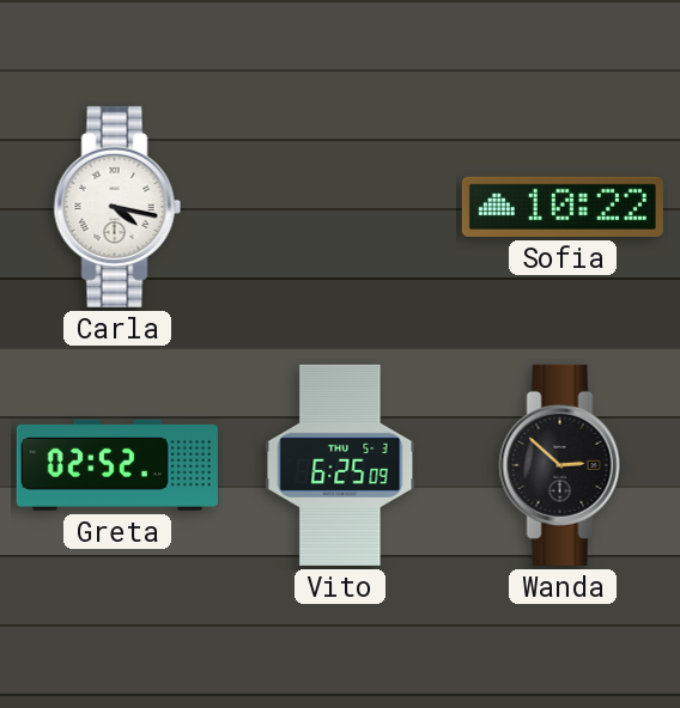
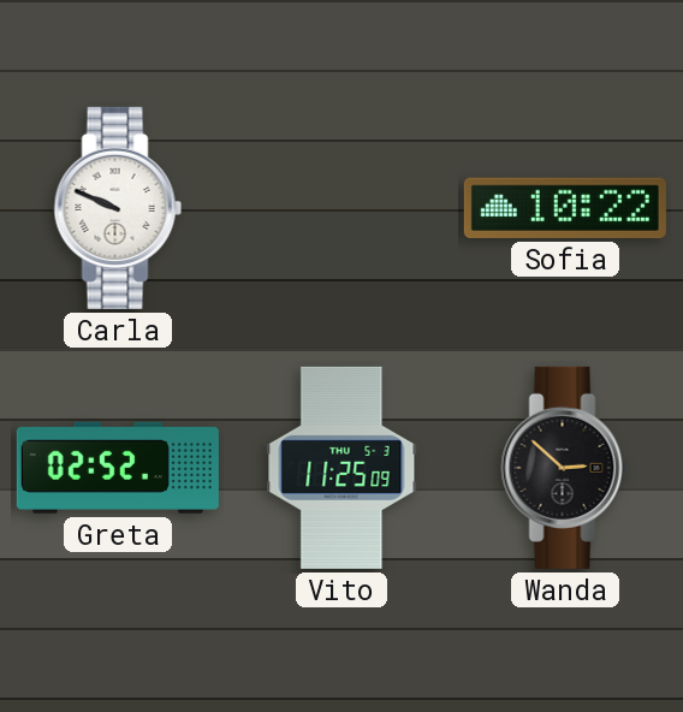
Carla: 4:17 -> 9:49
Vito: 6:25 -> 11:25
